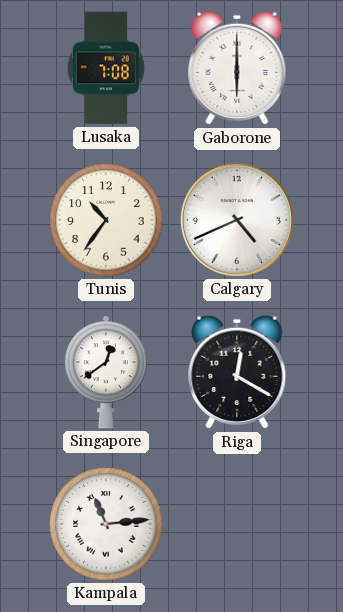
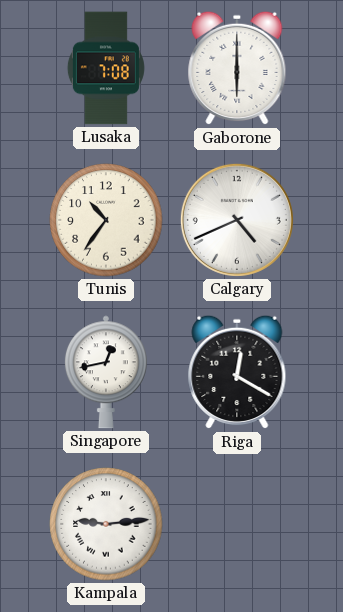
Singapore: 12:39 -> 12:43
Kampala: 11:14 -> 9:14
